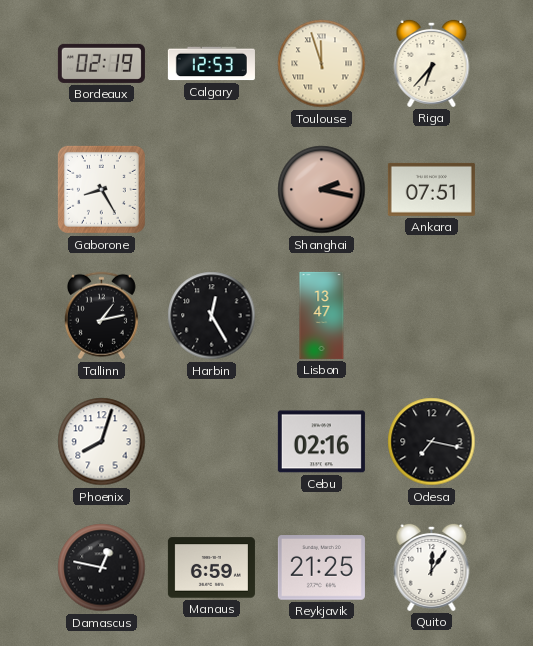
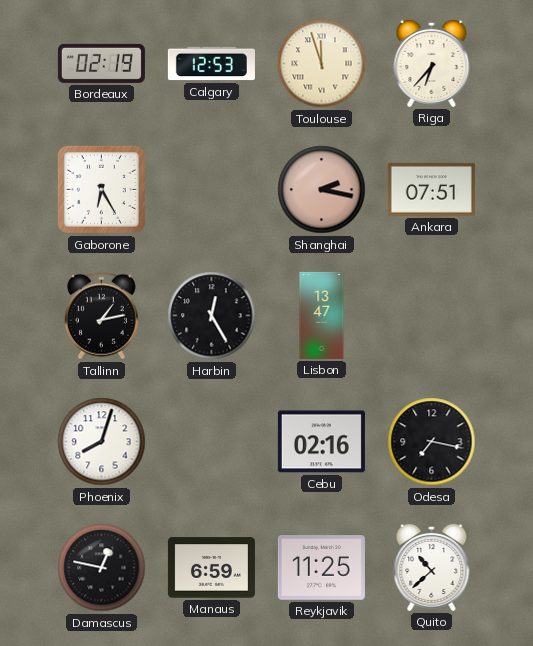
Gaborone: 8:25 -> 6:25
Reykjavik: 21:25 -> 11:25
Quito: 12:06 -> 10:38
